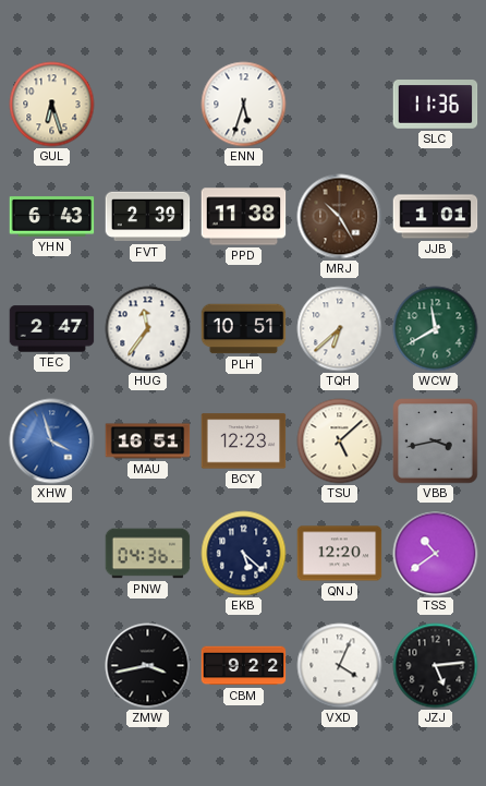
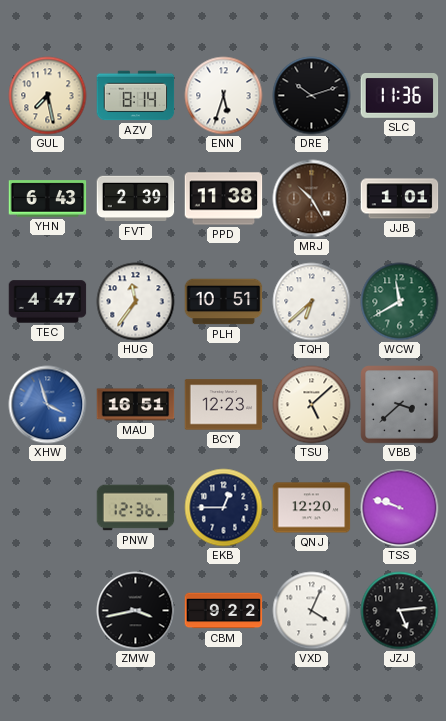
GUL: 6:27 -> 7:28
AZV: none -> 8:14
DRE: none -> 10:12
TEC: 2:47 -> 4:47
VBB: 3:43 -> 3:38
PNW: 04:36 -> 12:36
EKB: 5:22 -> 12:45
TSS: 10:39 -> 9:48
